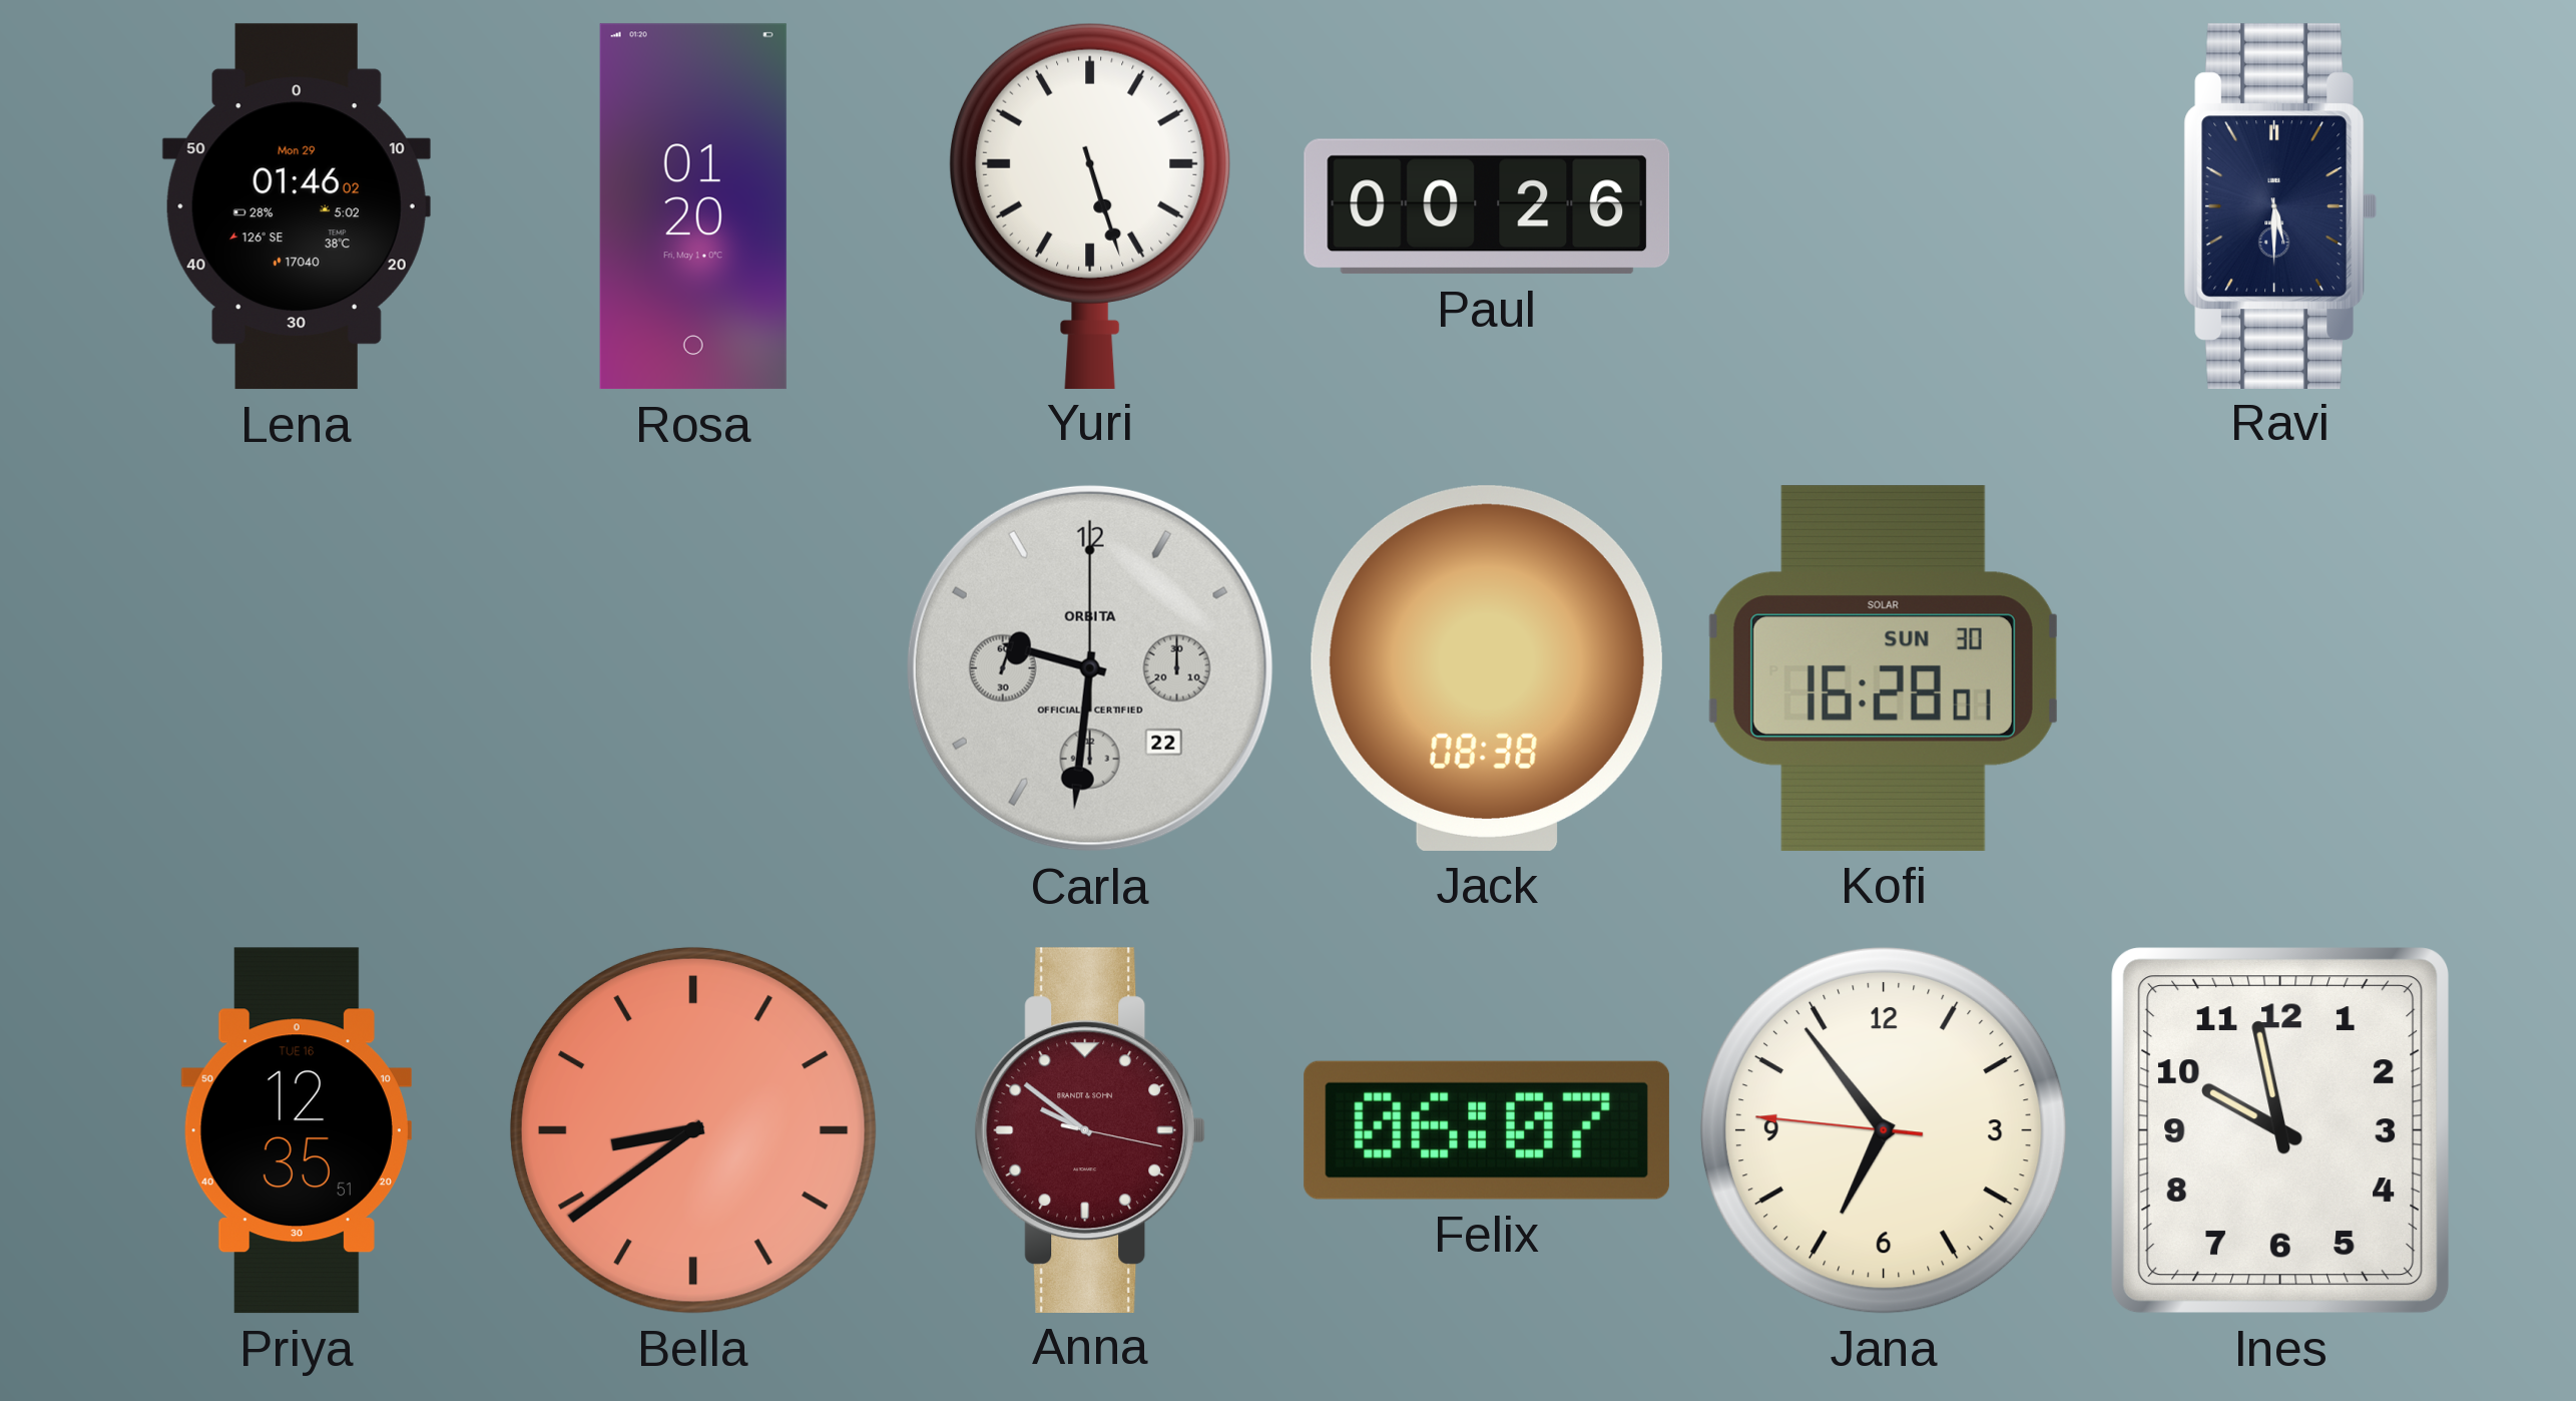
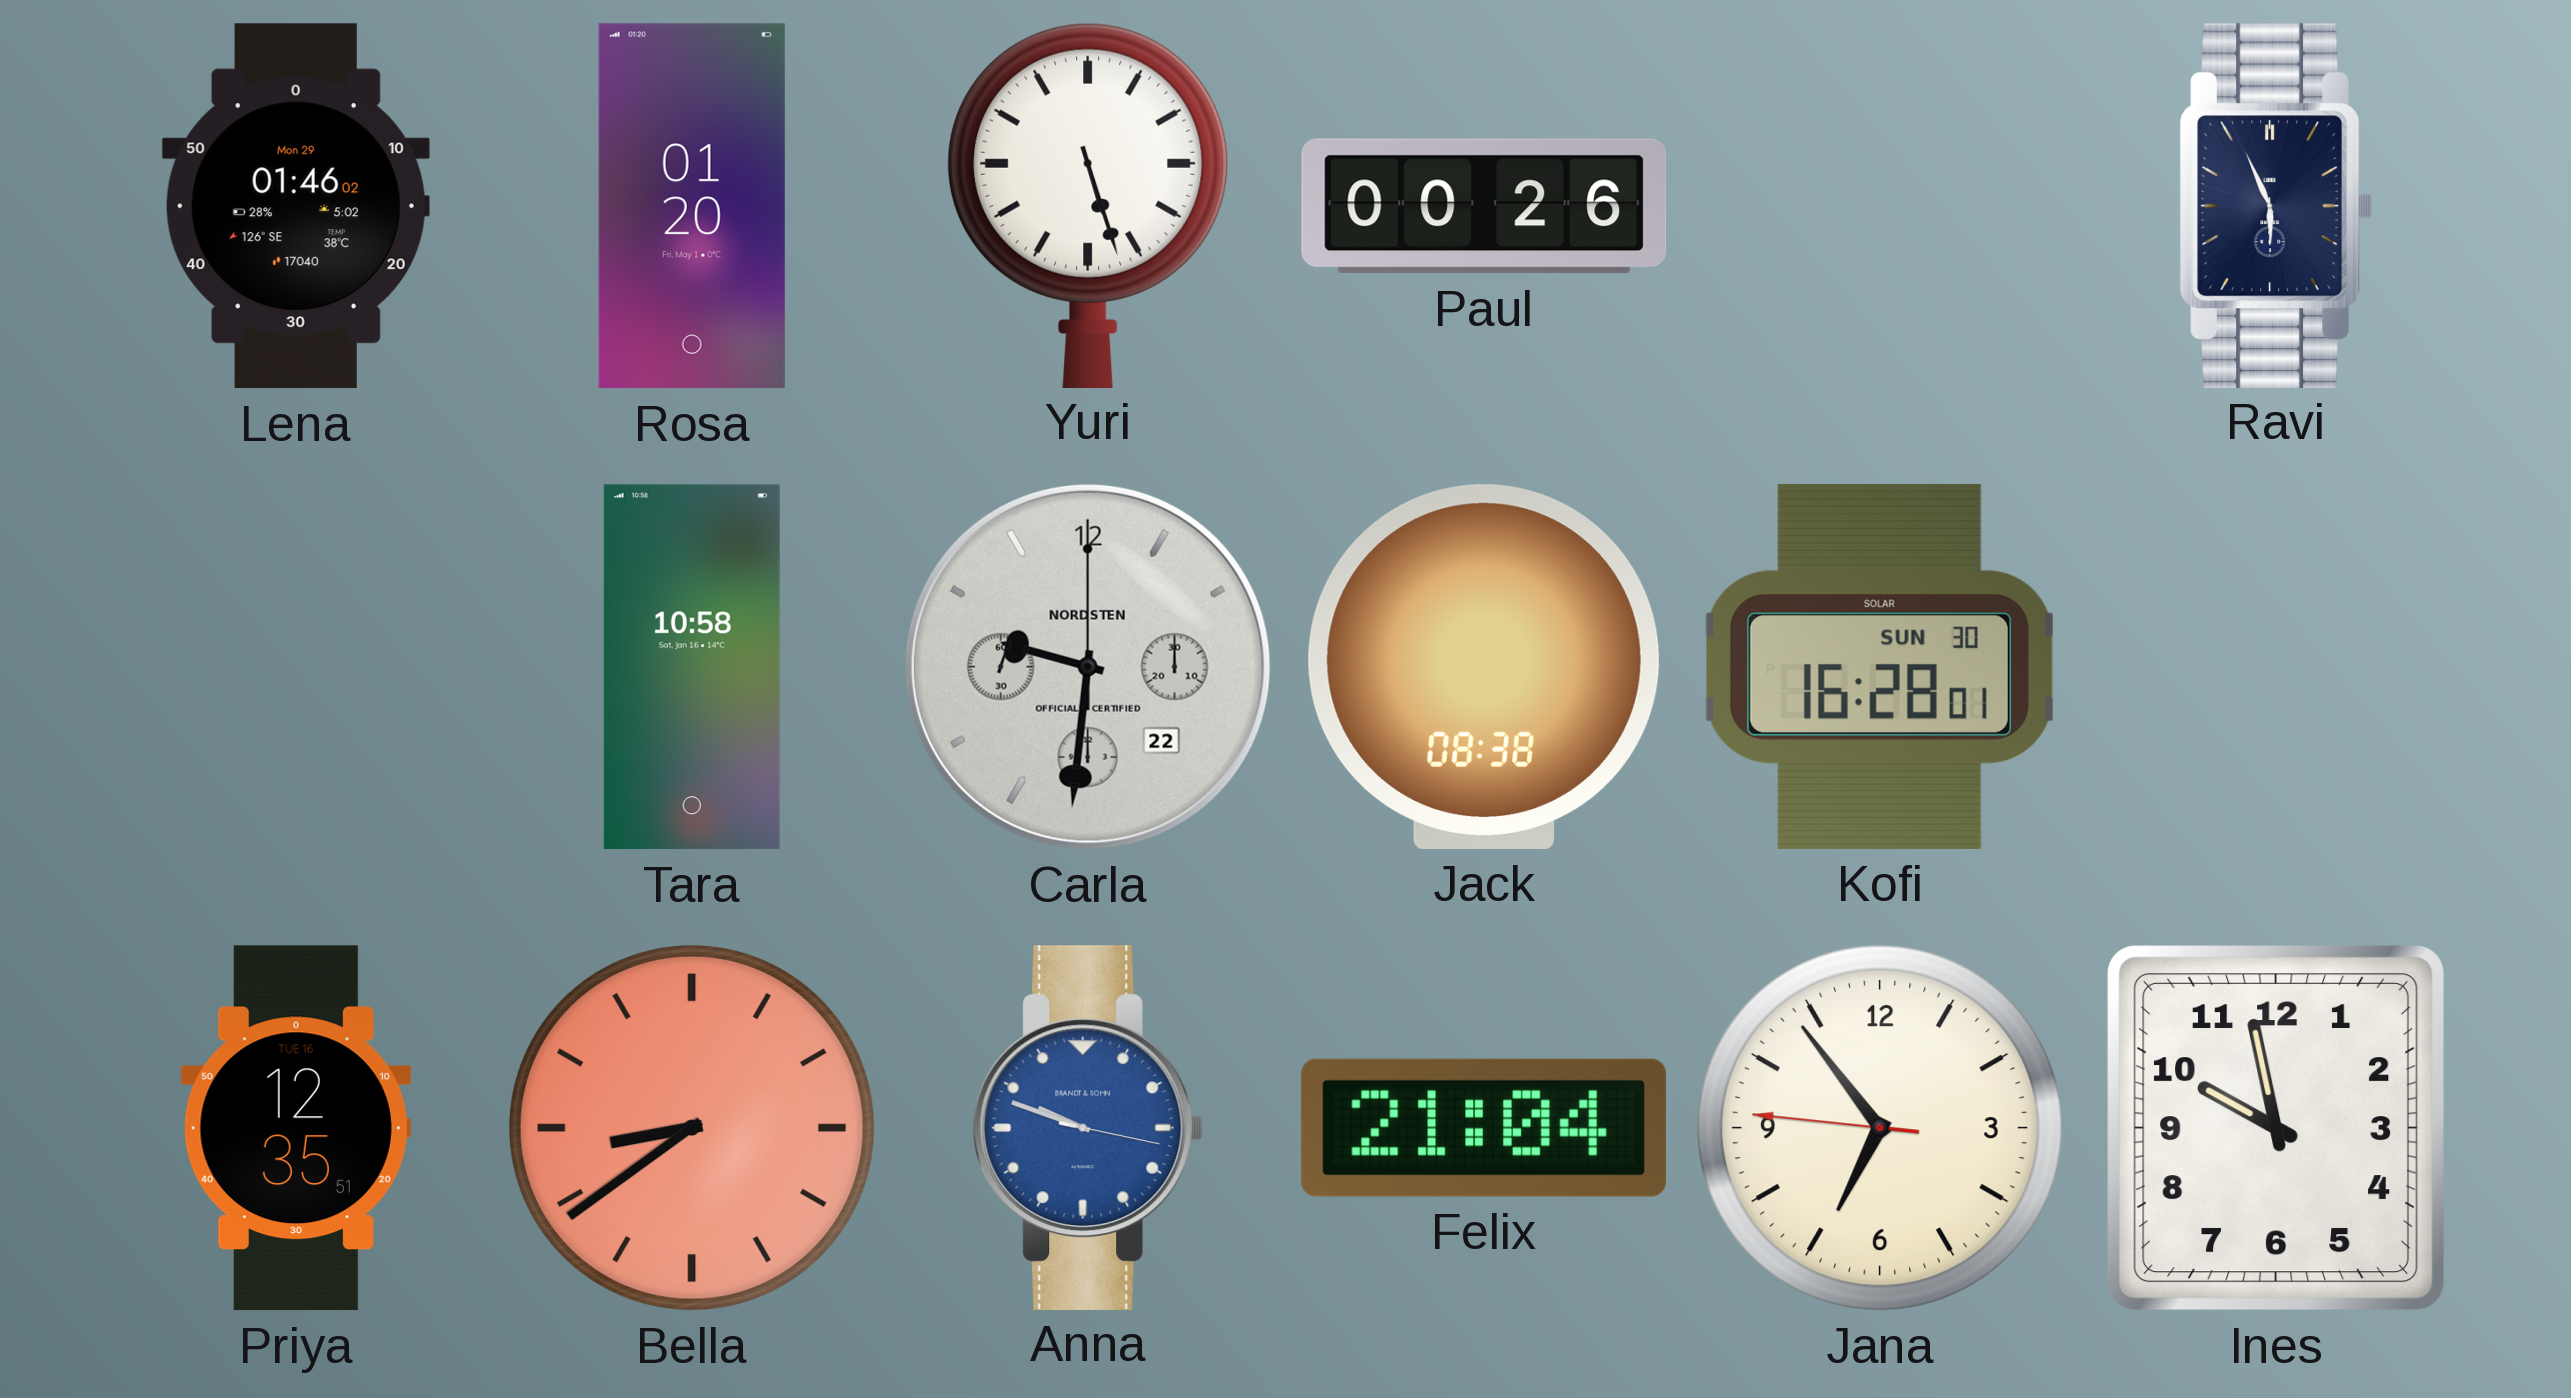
Ravi: 5:30 -> 5:56
Tara: none -> 10:58
Carla brand: ORBITA -> NORDSTEN
Anna: 9:51 -> 9:48
Anna dial: burgundy -> blue
Felix: 06:07 -> 21:04
